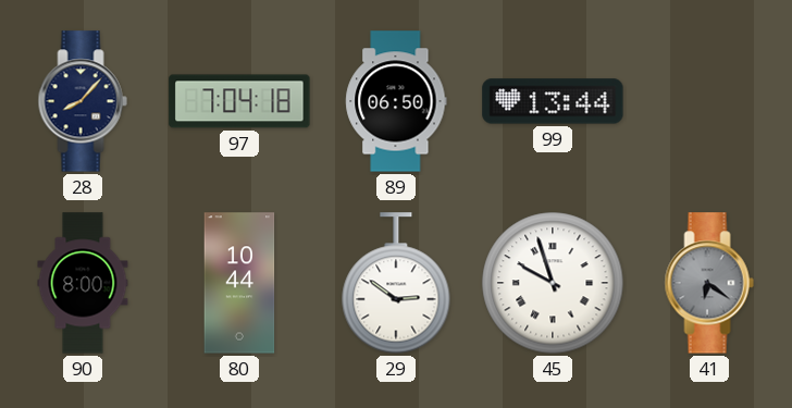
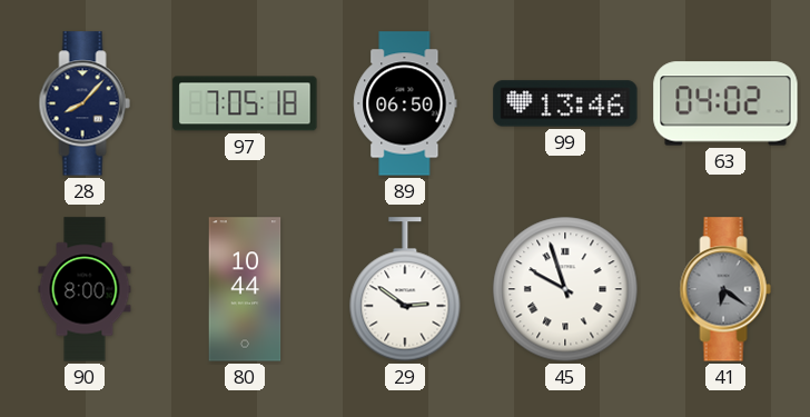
97: 7:04 -> 7:05
99: 13:44 -> 13:46
63: none -> 04:02
